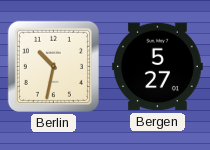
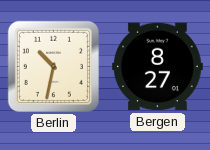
Bergen: 5:27 -> 8:27
